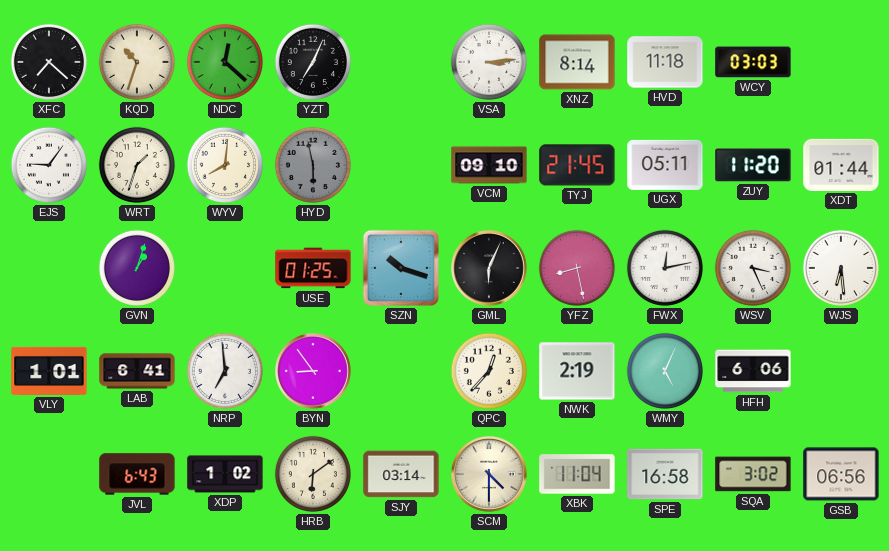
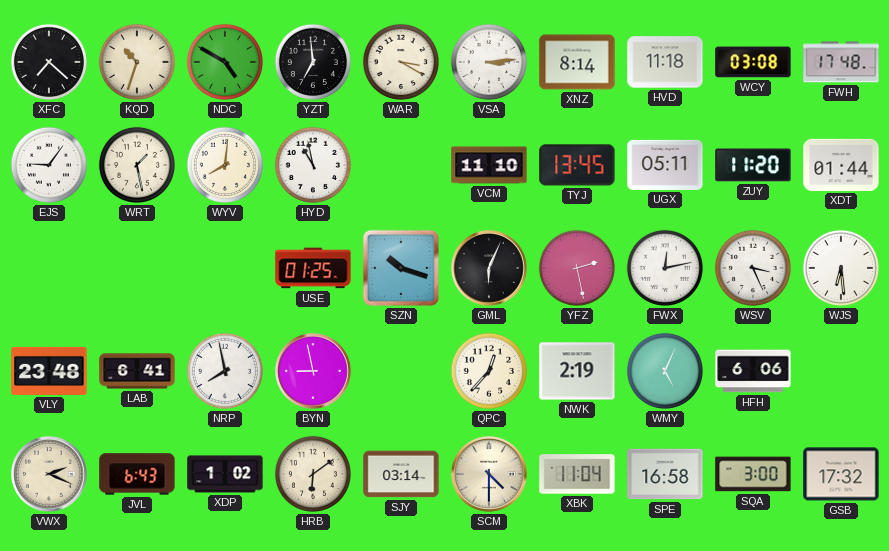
NDC: 12:22 -> 4:50
YZT: 7:04 -> 6:59
WAR: none -> 3:20
WCY: 03:03 -> 03:08
FWH: none -> 17:48
WRT: 1:33 -> 1:28
HYD: 5:58 -> 10:58
HYD dial: grey -> white
VCM: 09:10 -> 11:10
TYJ: 21:45 -> 13:45
GVN: 1:03 -> none
YFZ: 8:28 -> 2:28
VLY: 1:01 -> 23:48
NRP: 6:59 -> 7:58
BYN: 8:54 -> 8:58
VWX: none -> 2:19
SQA: 3:02 -> 3:00
GSB: 06:56 -> 17:32
